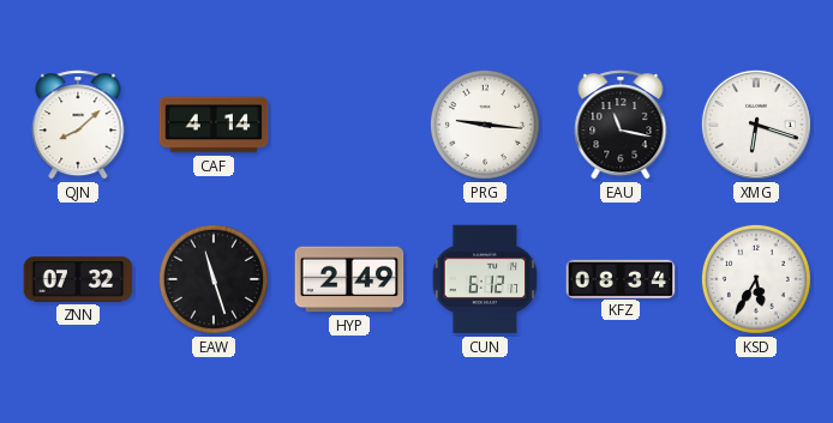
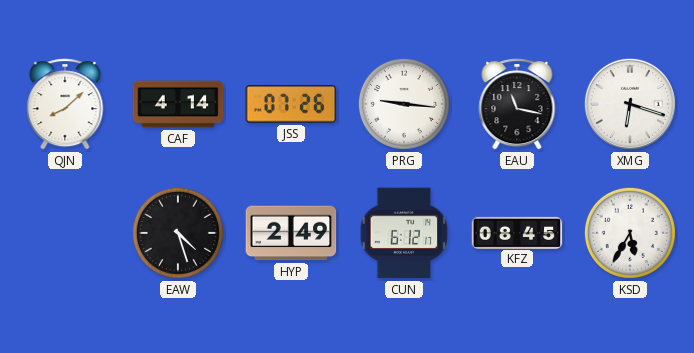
JSS: none -> 07:26
ZNN: 07:32 -> none
EAW: 11:27 -> 4:27
KFZ: 08:34 -> 08:45
